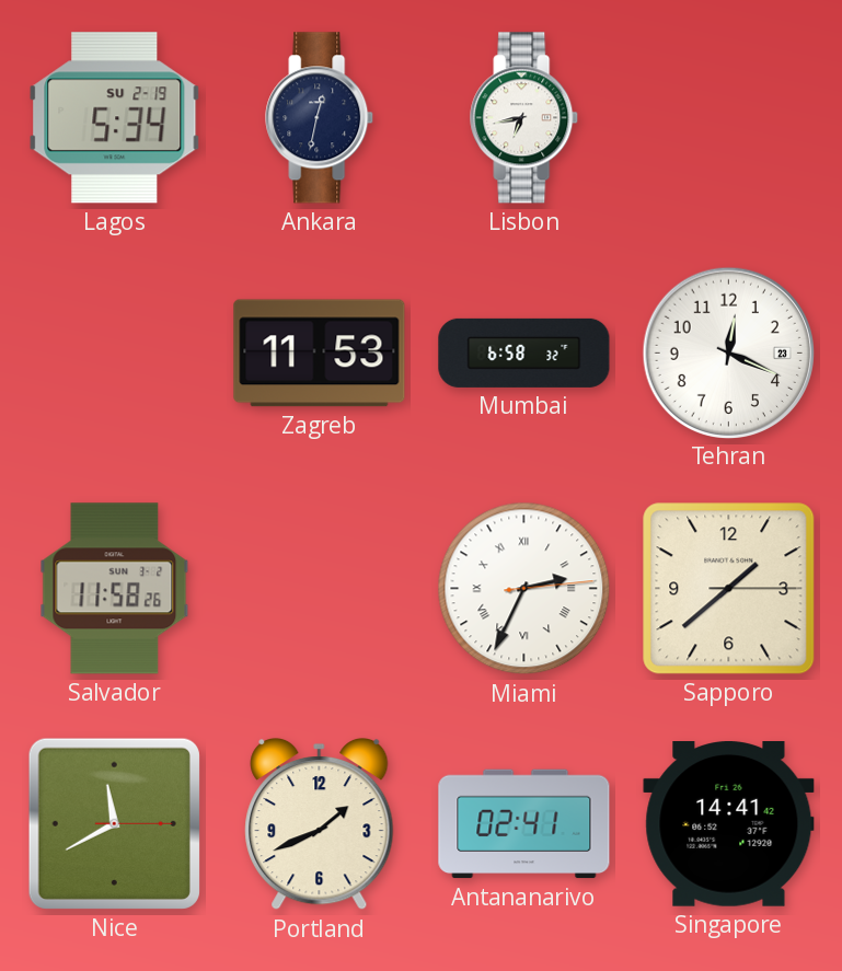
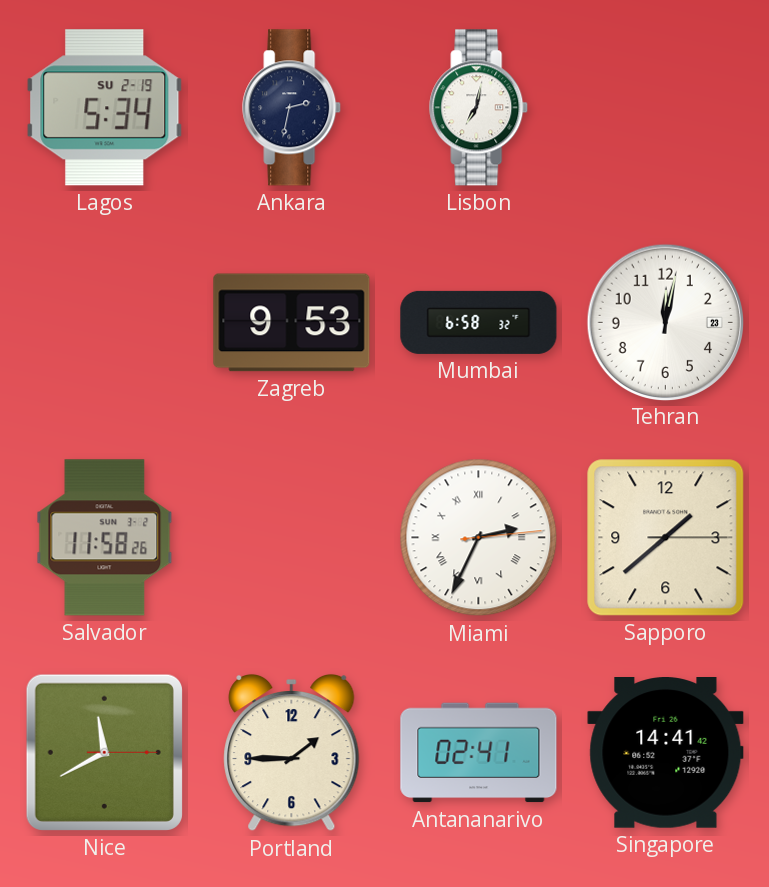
Ankara: 12:32 -> 2:32
Lisbon: 6:43 -> 7:02
Zagreb: 11:53 -> 9:53
Tehran: 12:19 -> 12:02
Portland: 1:41 -> 1:45
